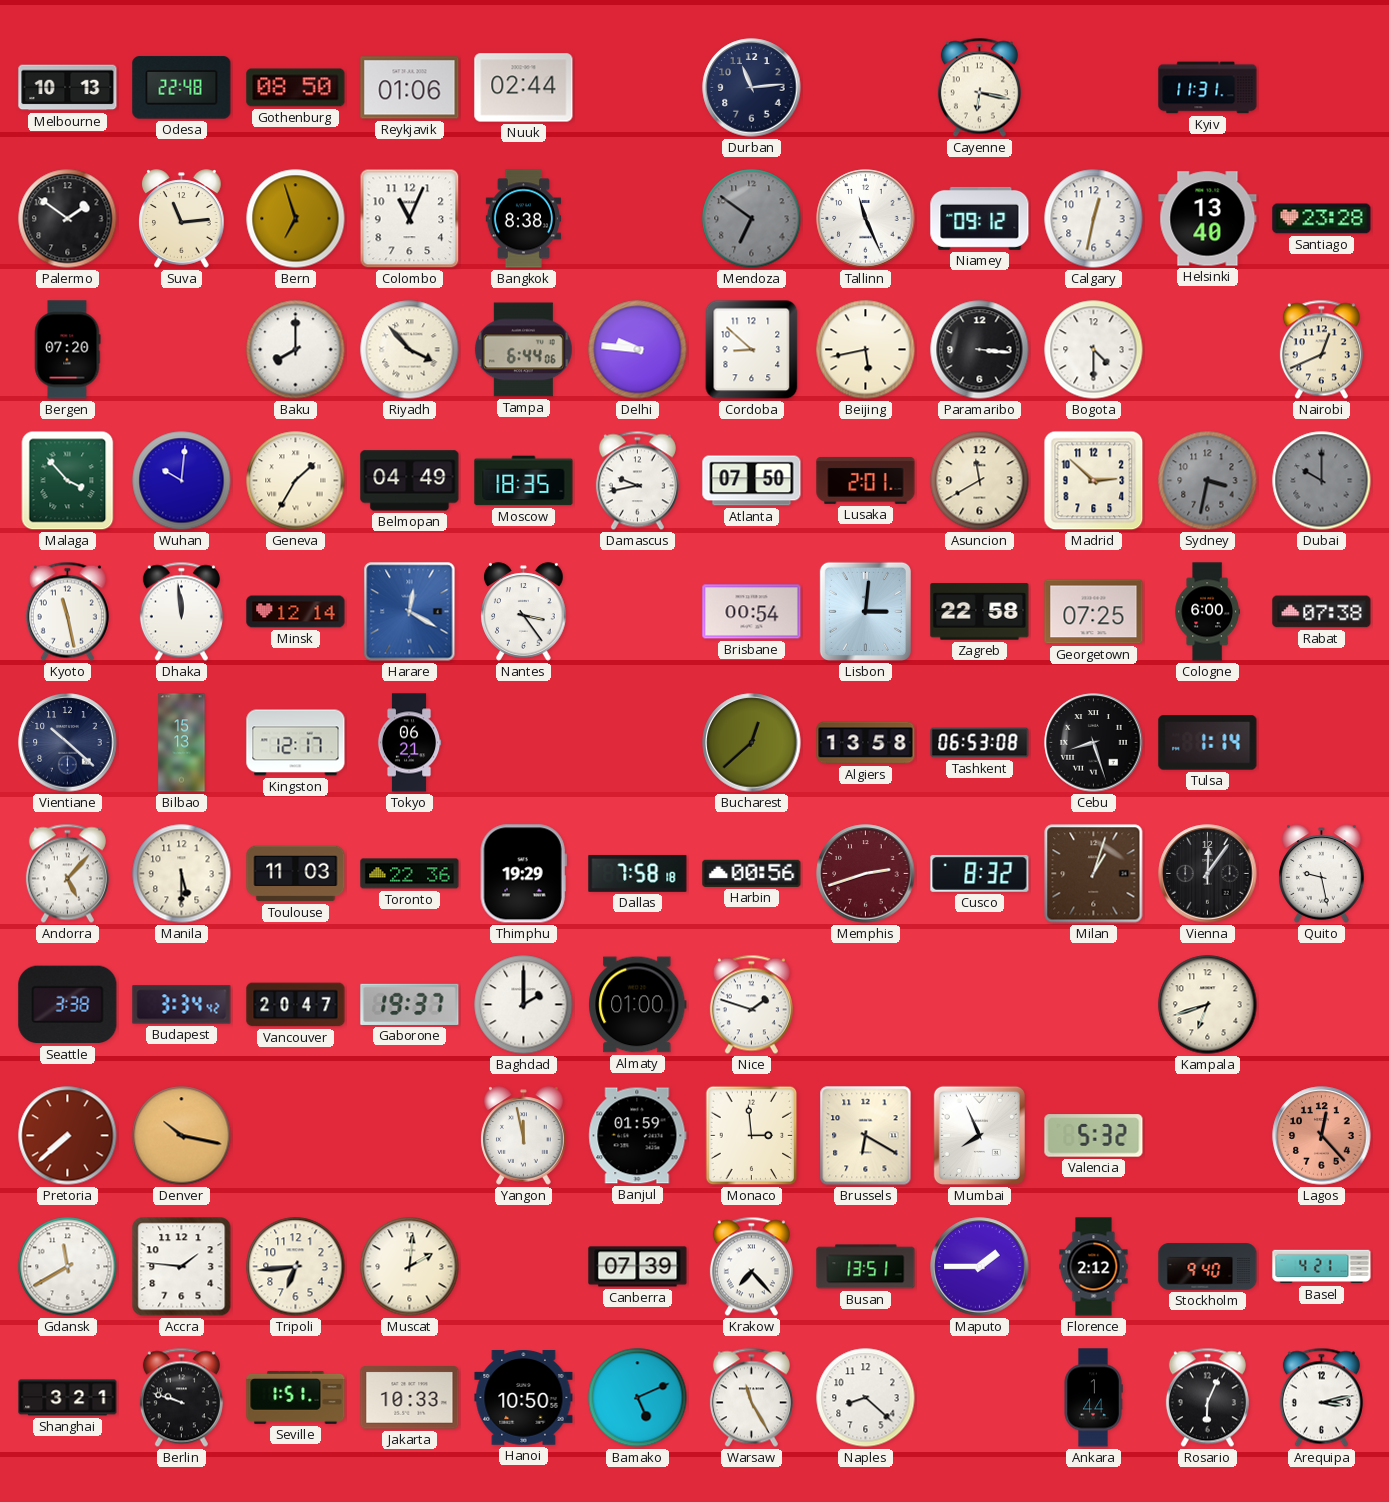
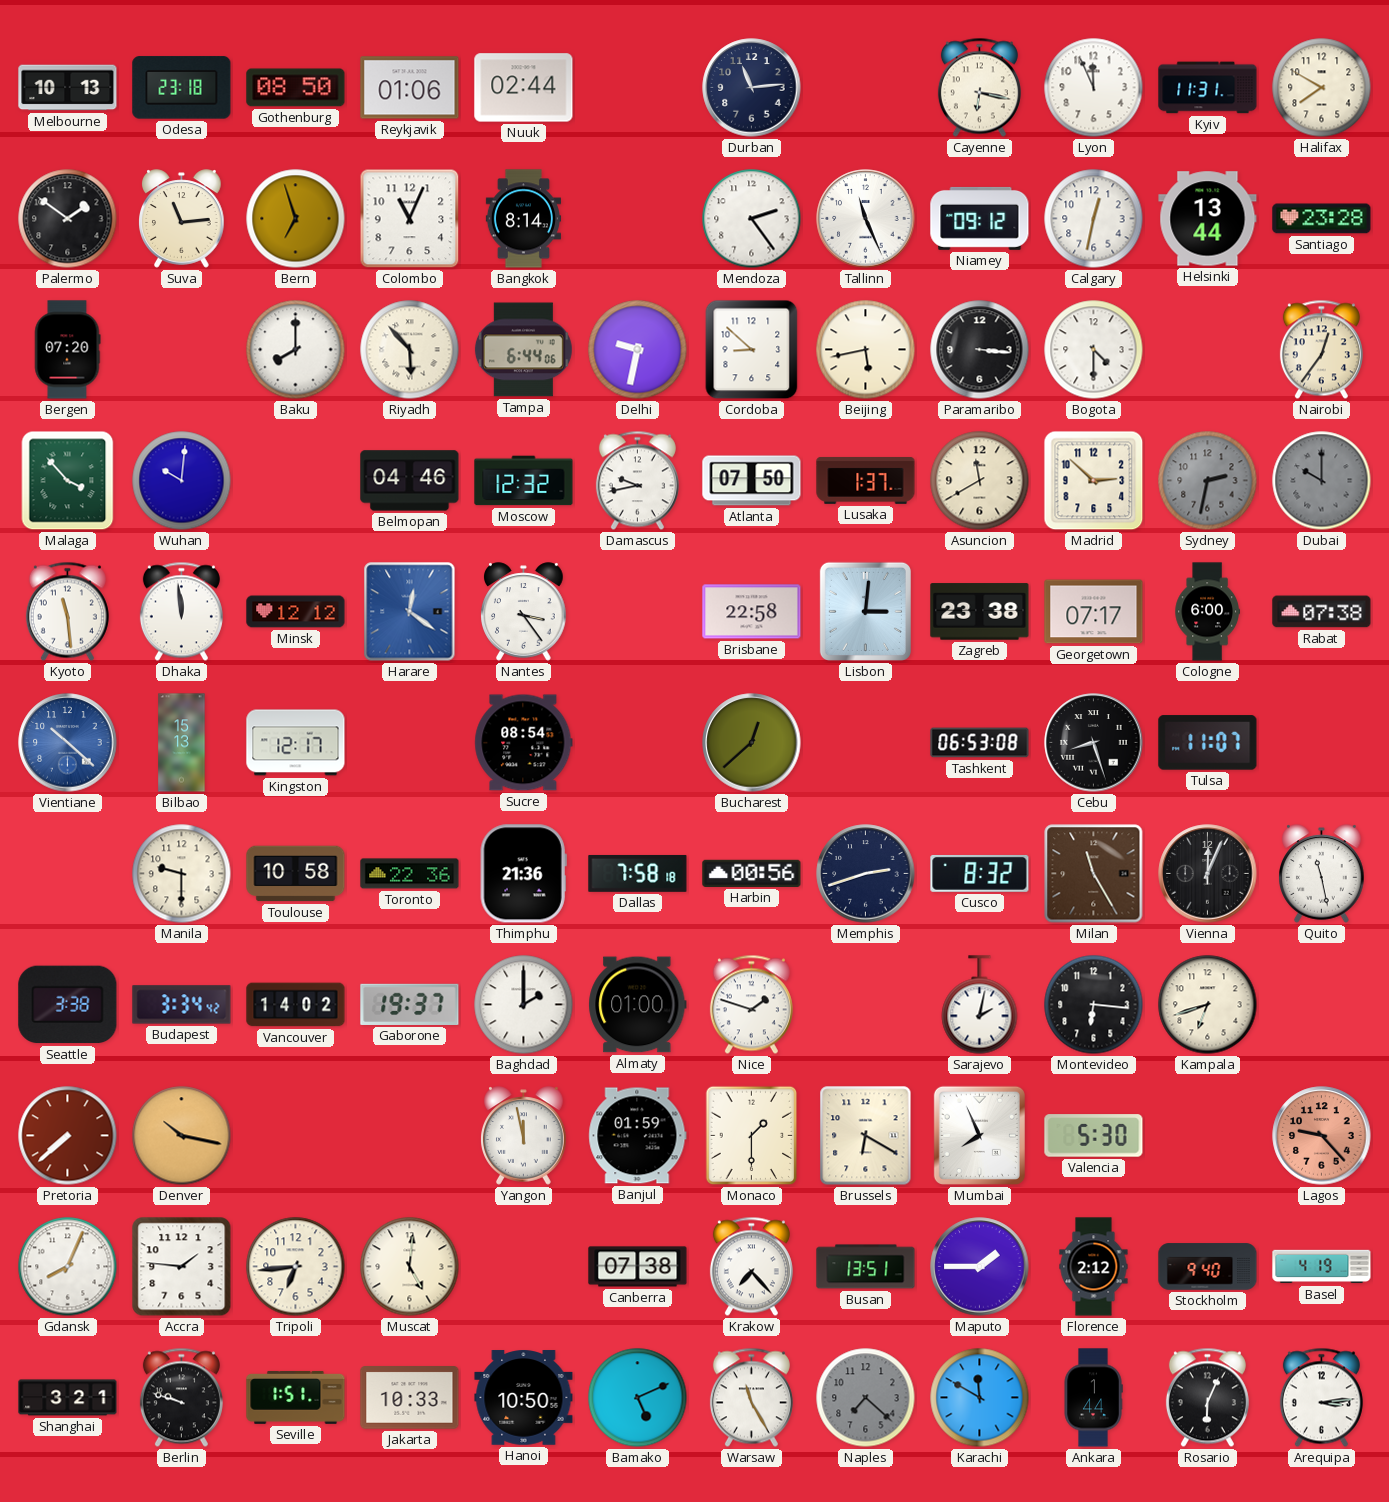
Odesa: 22:48 -> 23:18
Lyon: none -> 11:56
Halifax: none -> 7:50
Bangkok: 8:38 -> 8:14
Mendoza: 6:51 -> 2:24
Mendoza dial: grey -> white
Helsinki: 13:40 -> 13:44
Riyadh: 3:53 -> 5:53
Delhi: 9:46 -> 9:32
Nairobi: 12:41 -> 12:36
Geneva: 1:35 -> none
Belmopan: 04:49 -> 04:46
Moscow: 18:35 -> 12:32
Lusaka: 2:01 -> 1:37
Sydney: 3:32 -> 2:32
Kyoto: 11:28 -> 11:29
Minsk: 12:14 -> 12:12
Harare: 12:20 -> 12:21
Brisbane: 00:54 -> 22:58
Zagreb: 22:58 -> 23:38
Georgetown: 07:25 -> 07:17
Vientiane dial: navy -> blue
Tokyo: 06:21 -> none
Sucre: none -> 08:54
Algiers: 13:58 -> none
Tulsa: 1:14 -> 11:07
Andorra: 5:07 -> none
Manila: 5:30 -> 9:30
Toulouse: 11:03 -> 10:58
Thimphu: 19:29 -> 21:36
Memphis dial: burgundy -> navy
Milan: 1:03 -> 11:25
Vienna: 12:06 -> 12:04
Quito: 9:28 -> 11:28
Vancouver: 20:47 -> 14:02
Sarajevo: none -> 2:02
Montevideo: none -> 6:16
Monaco: 2:59 -> 1:30
Valencia: 5:32 -> 5:30
Lagos: 12:23 -> 9:23
Gdansk: 11:40 -> 8:04
Muscat: 2:01 -> 5:01
Canberra: 07:39 -> 07:38
Basel: 4:21 -> 4:19
Naples: 8:22 -> 7:22
Naples dial: white -> grey
Karachi: none -> 11:50
Arequipa: 3:13 -> 3:14
